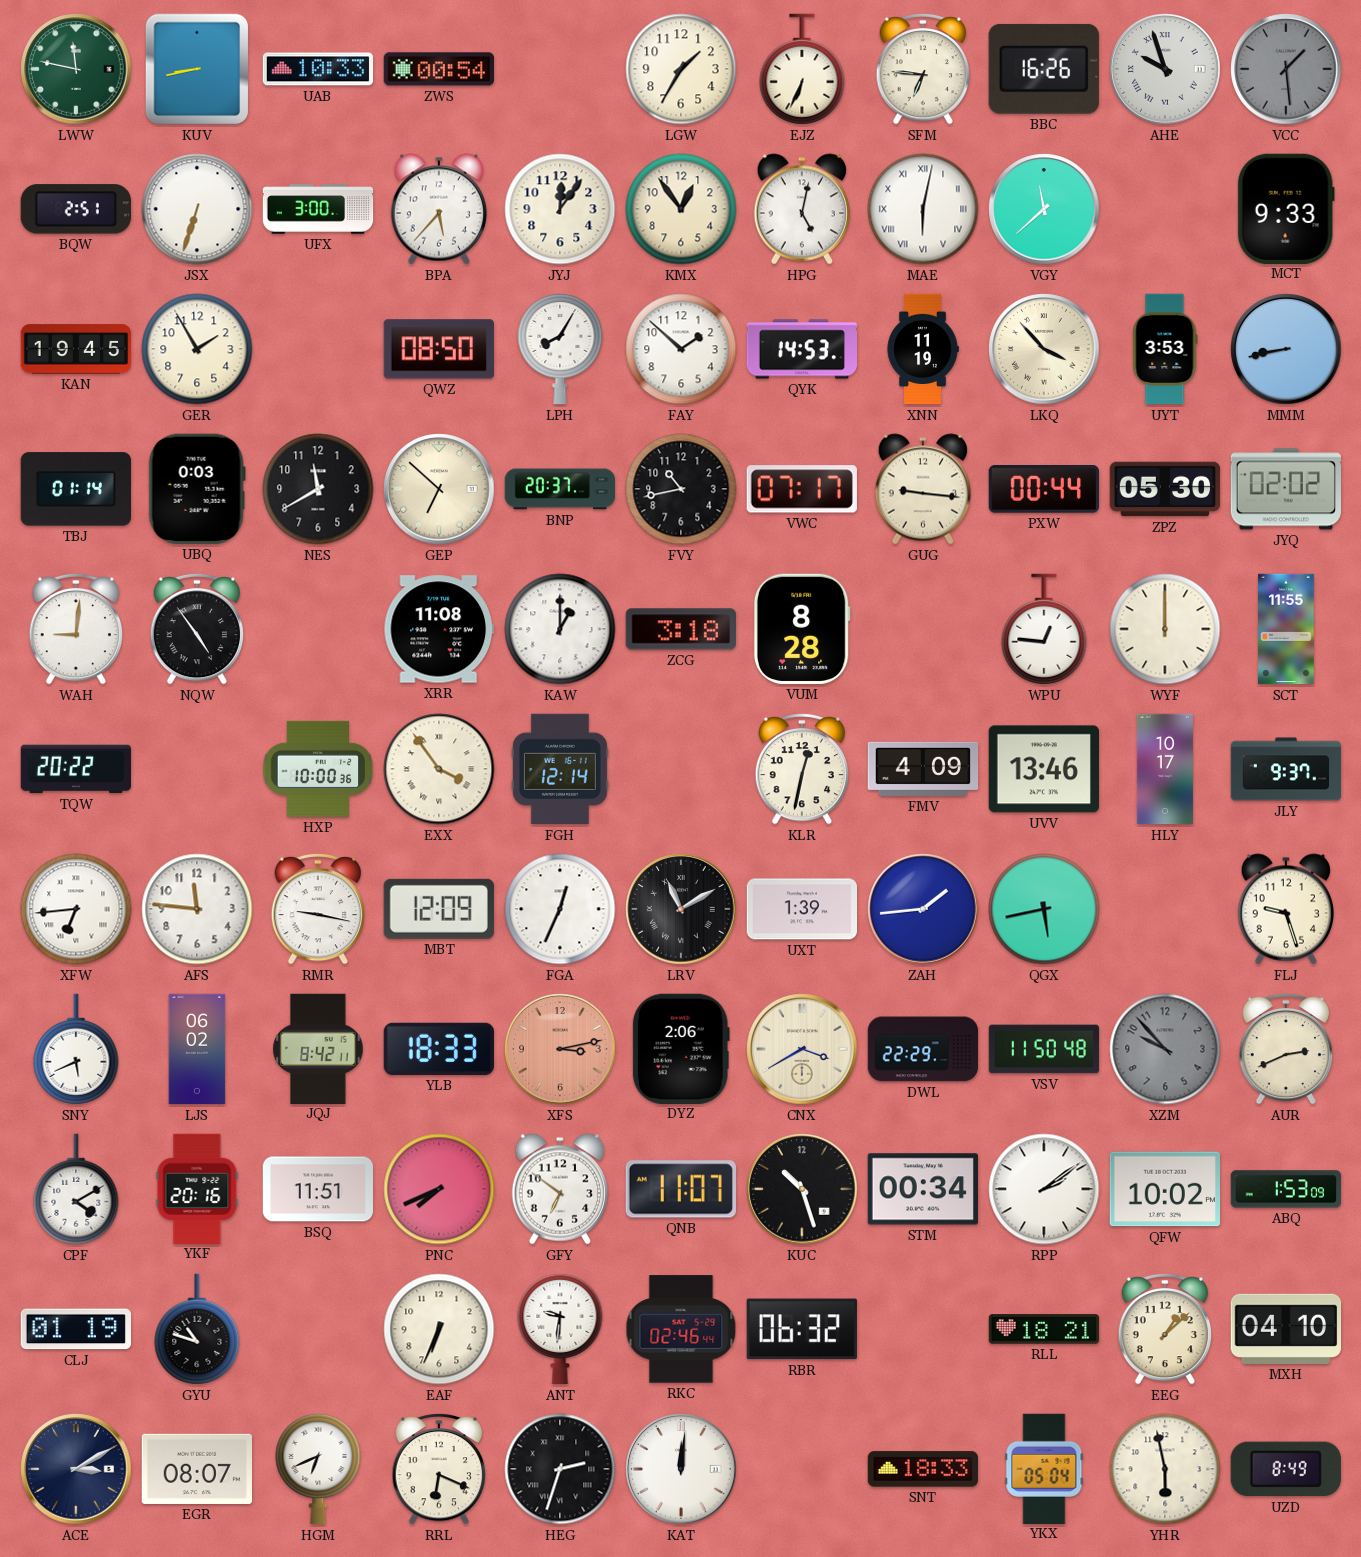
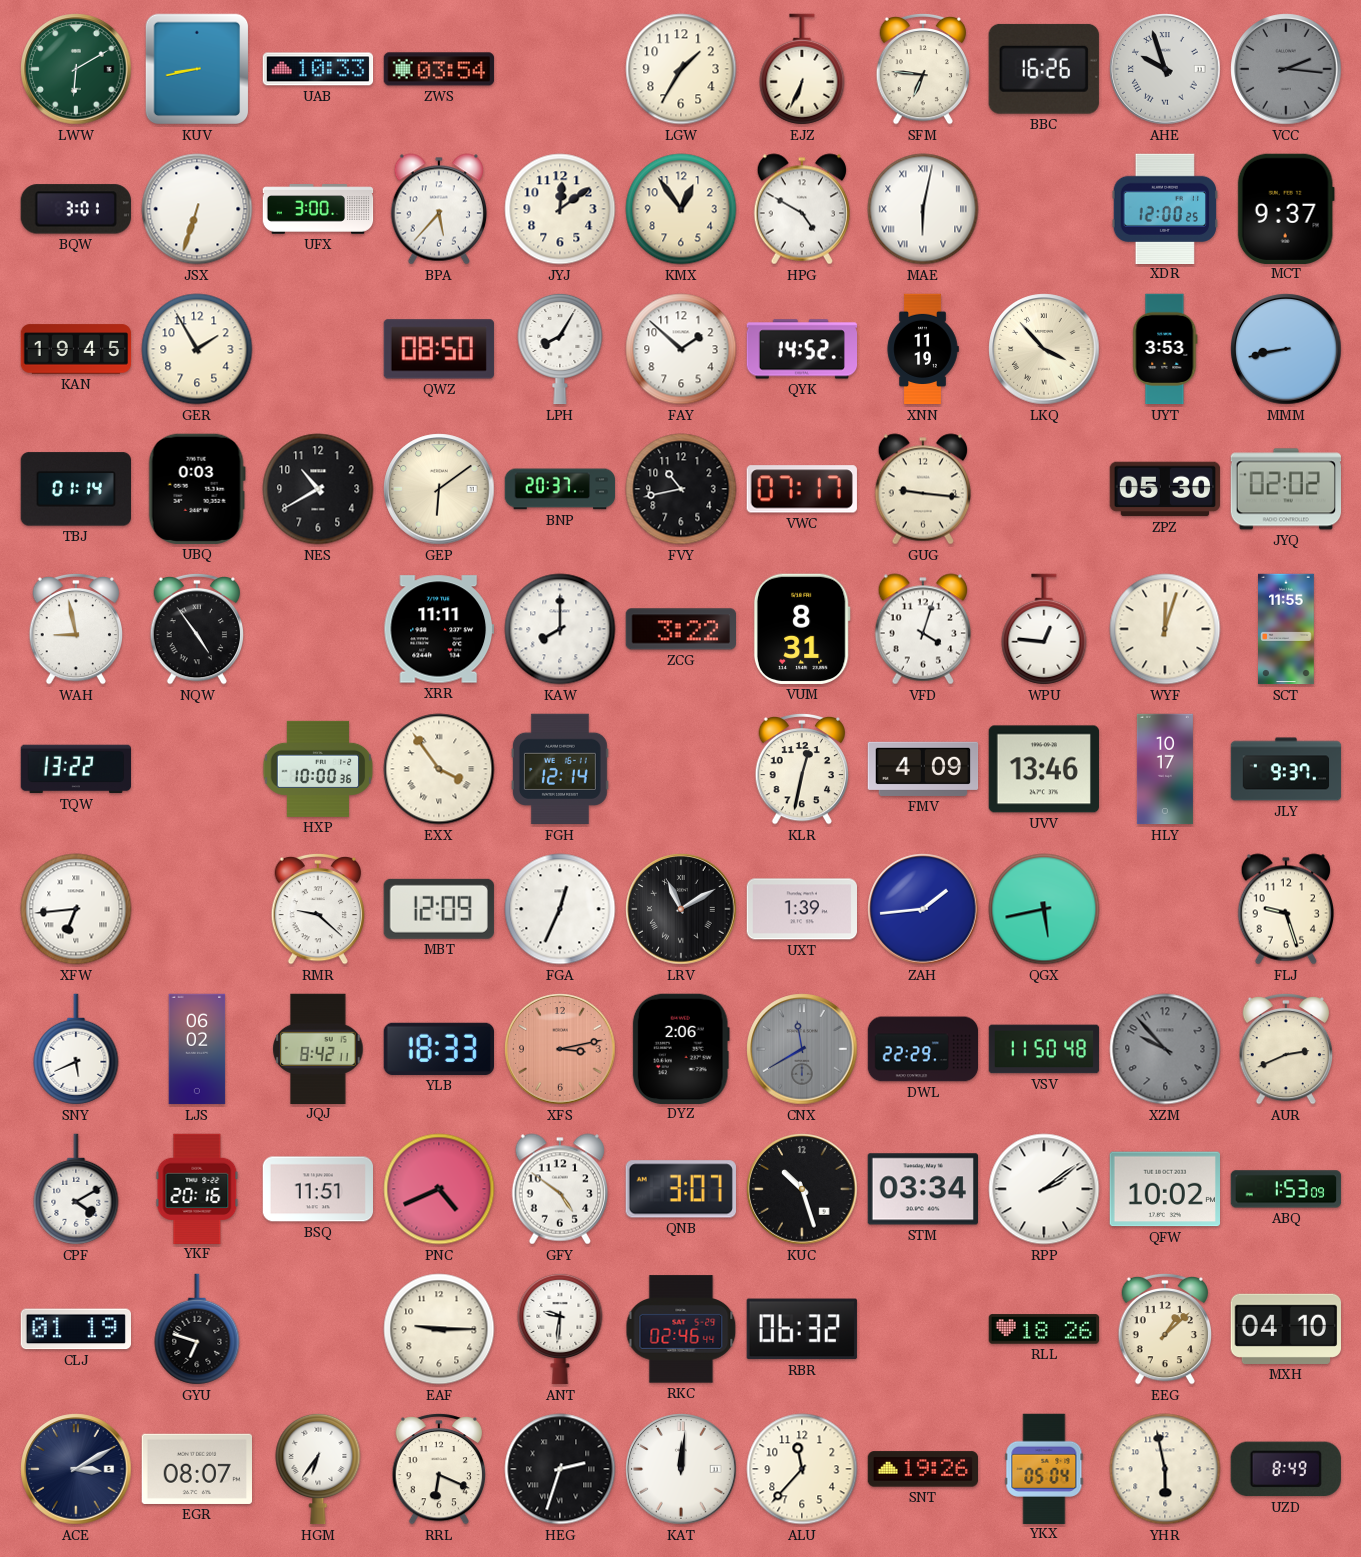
LWW: 11:47 -> 6:10
ZWS: 00:54 -> 03:54
VCC: 1:29 -> 2:16
BQW: 2:51 -> 3:01
JYJ: 12:06 -> 12:09
HPG: 5:02 -> 4:50
VGY: 11:38 -> none
XDR: none -> 12:00
MCT: 9:33 -> 9:37
QYK: 14:53 -> 14:52
NES: 11:40 -> 10:40
GEP: 6:52 -> 6:09
PXW: 00:44 -> none
WAH: 9:01 -> 8:58
XRR: 11:08 -> 11:11
KAW: 1:00 -> 8:00
ZCG: 3:18 -> 3:22
VUM: 8:28 -> 8:31
VFD: none -> 4:03
WYF: 12:00 -> 12:03
TQW: 20:22 -> 13:22
AFS: 11:46 -> none
RMR: 9:17 -> 9:22
CNX: 3:40 -> 11:40
CNX dial: cream -> grey
PNC: 7:41 -> 4:41
GFY: 6:51 -> 4:51
QNB: 11:07 -> 3:07
STM: 00:34 -> 03:34
GYU: 10:48 -> 6:48
EAF: 6:34 -> 9:15
RLL: 18:21 -> 18:26
HGM: 6:41 -> 6:36
ALU: none -> 11:37
SNT: 18:33 -> 19:26
